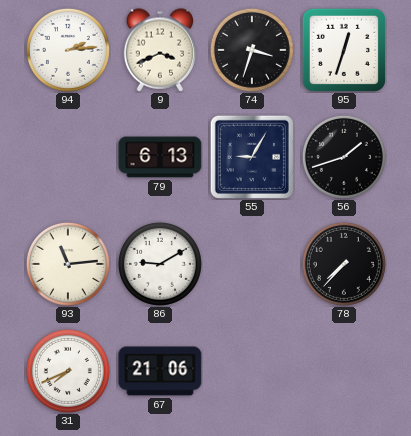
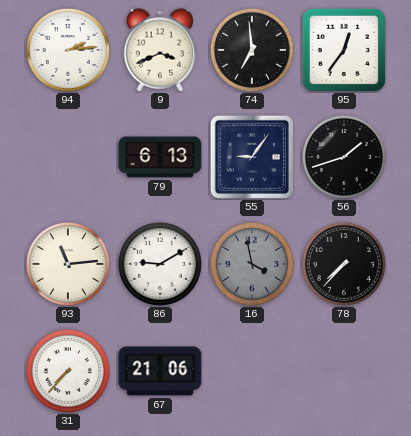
74: 3:33 -> 6:59
95: 12:33 -> 12:36
55: 9:05 -> 9:06
16: none -> 3:58
31: 7:41 -> 7:37
